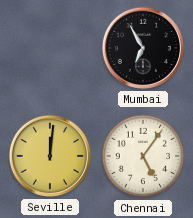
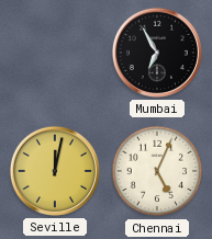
Seville: 12:01 -> 12:02
Chennai: 5:06 -> 5:04
